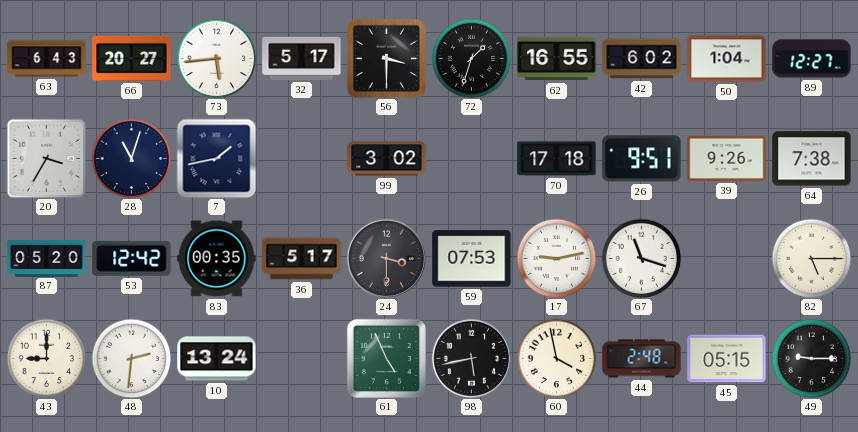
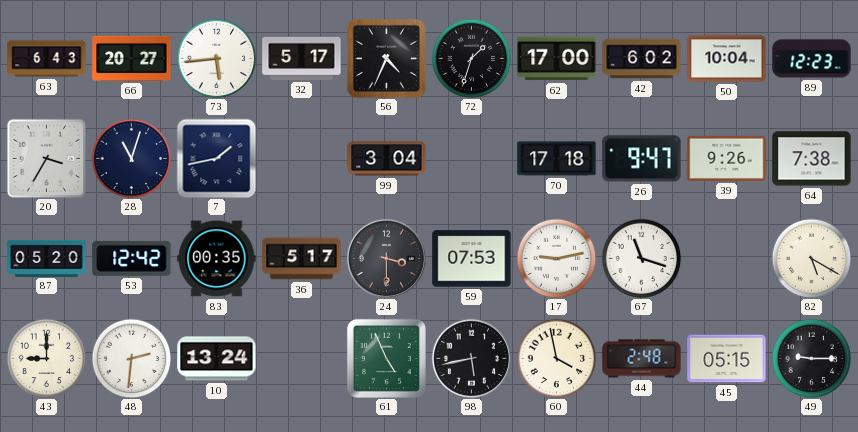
56: 3:30 -> 4:34
62: 16:55 -> 17:00
50: 1:04 -> 10:04
89: 12:27 -> 12:23
99: 3:02 -> 3:04
26: 9:51 -> 9:47
82: 5:15 -> 5:20
